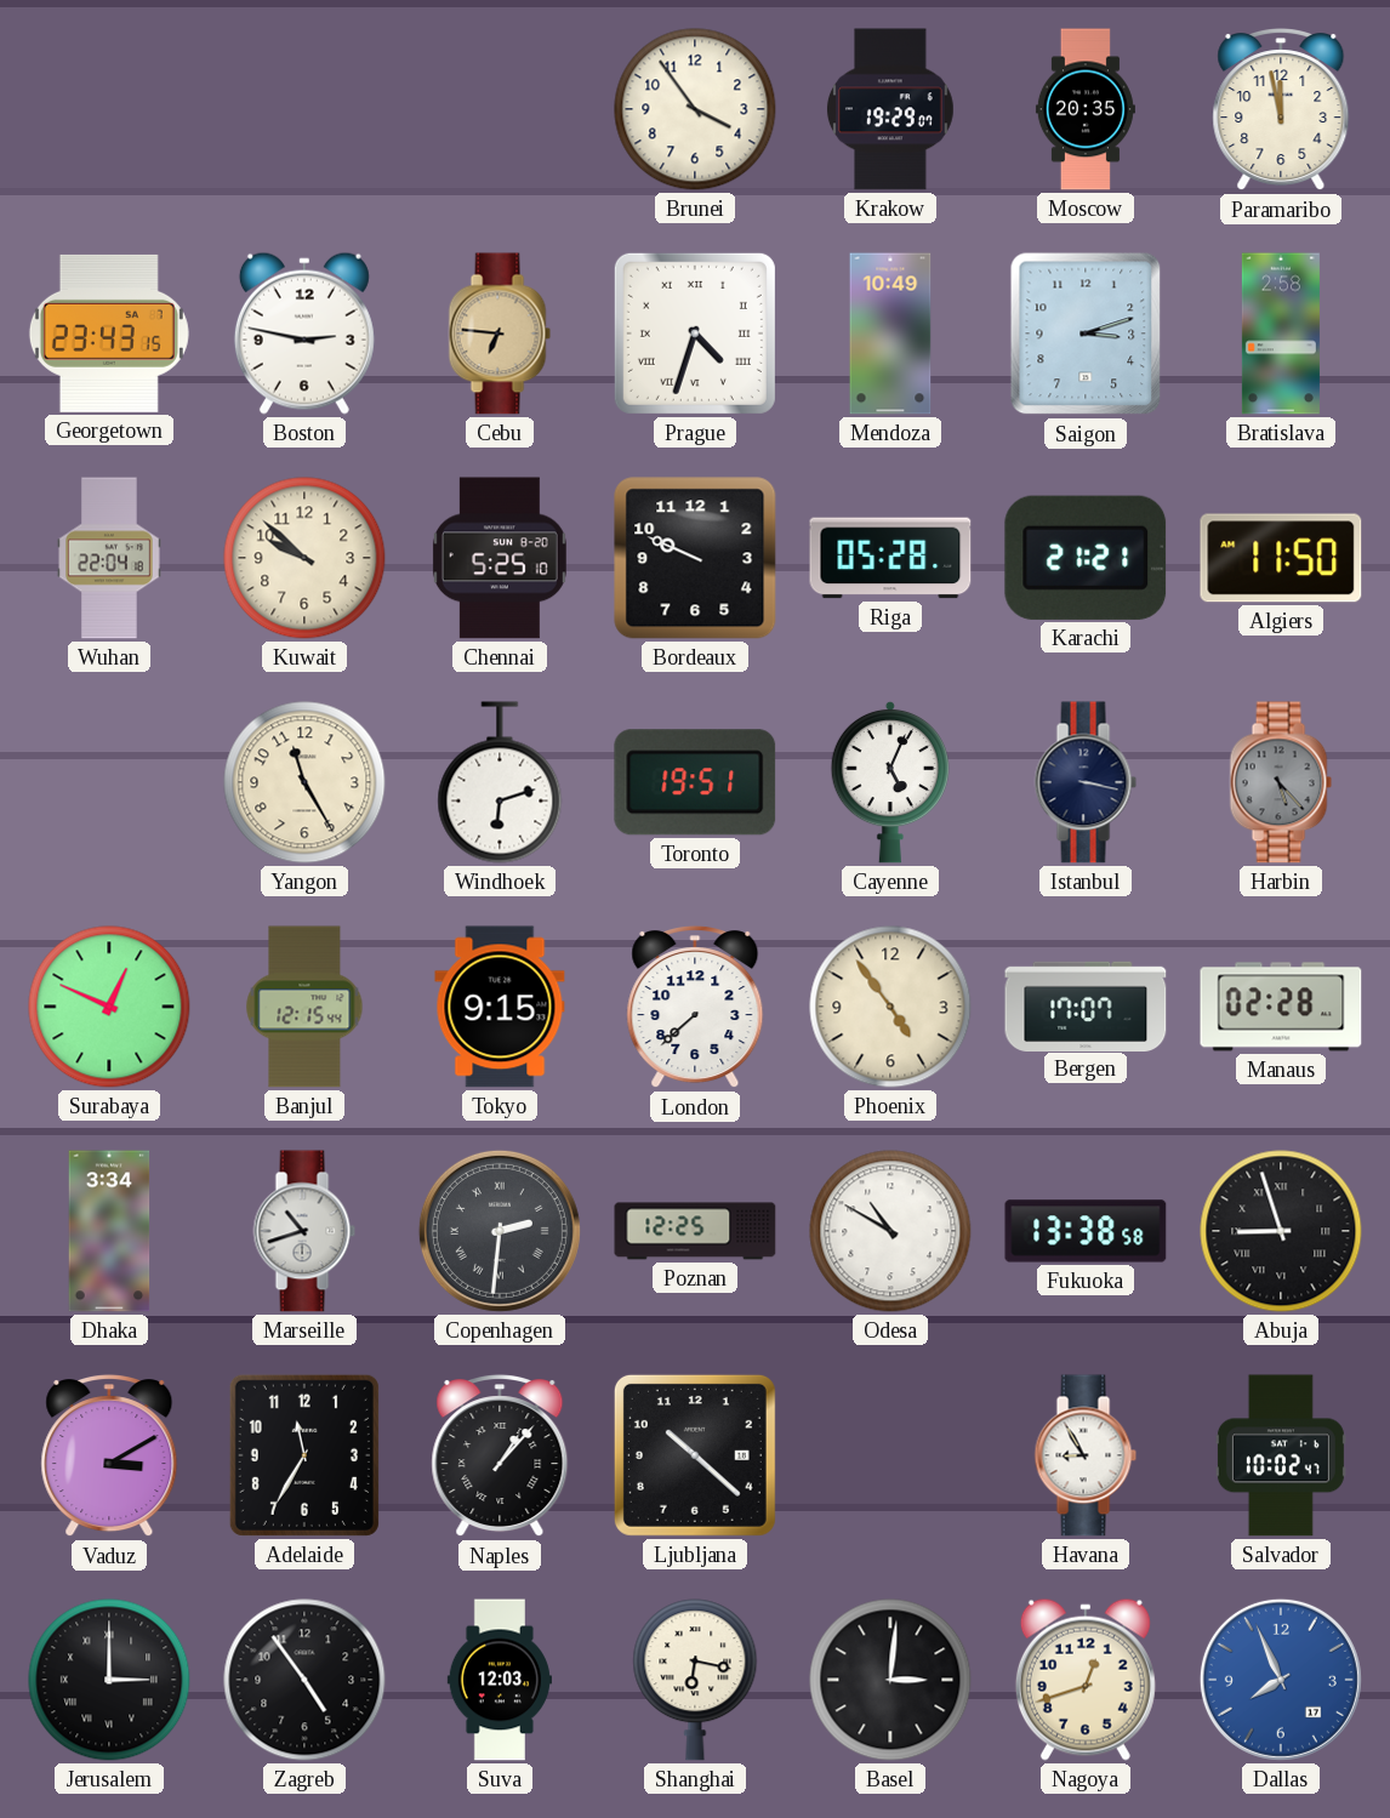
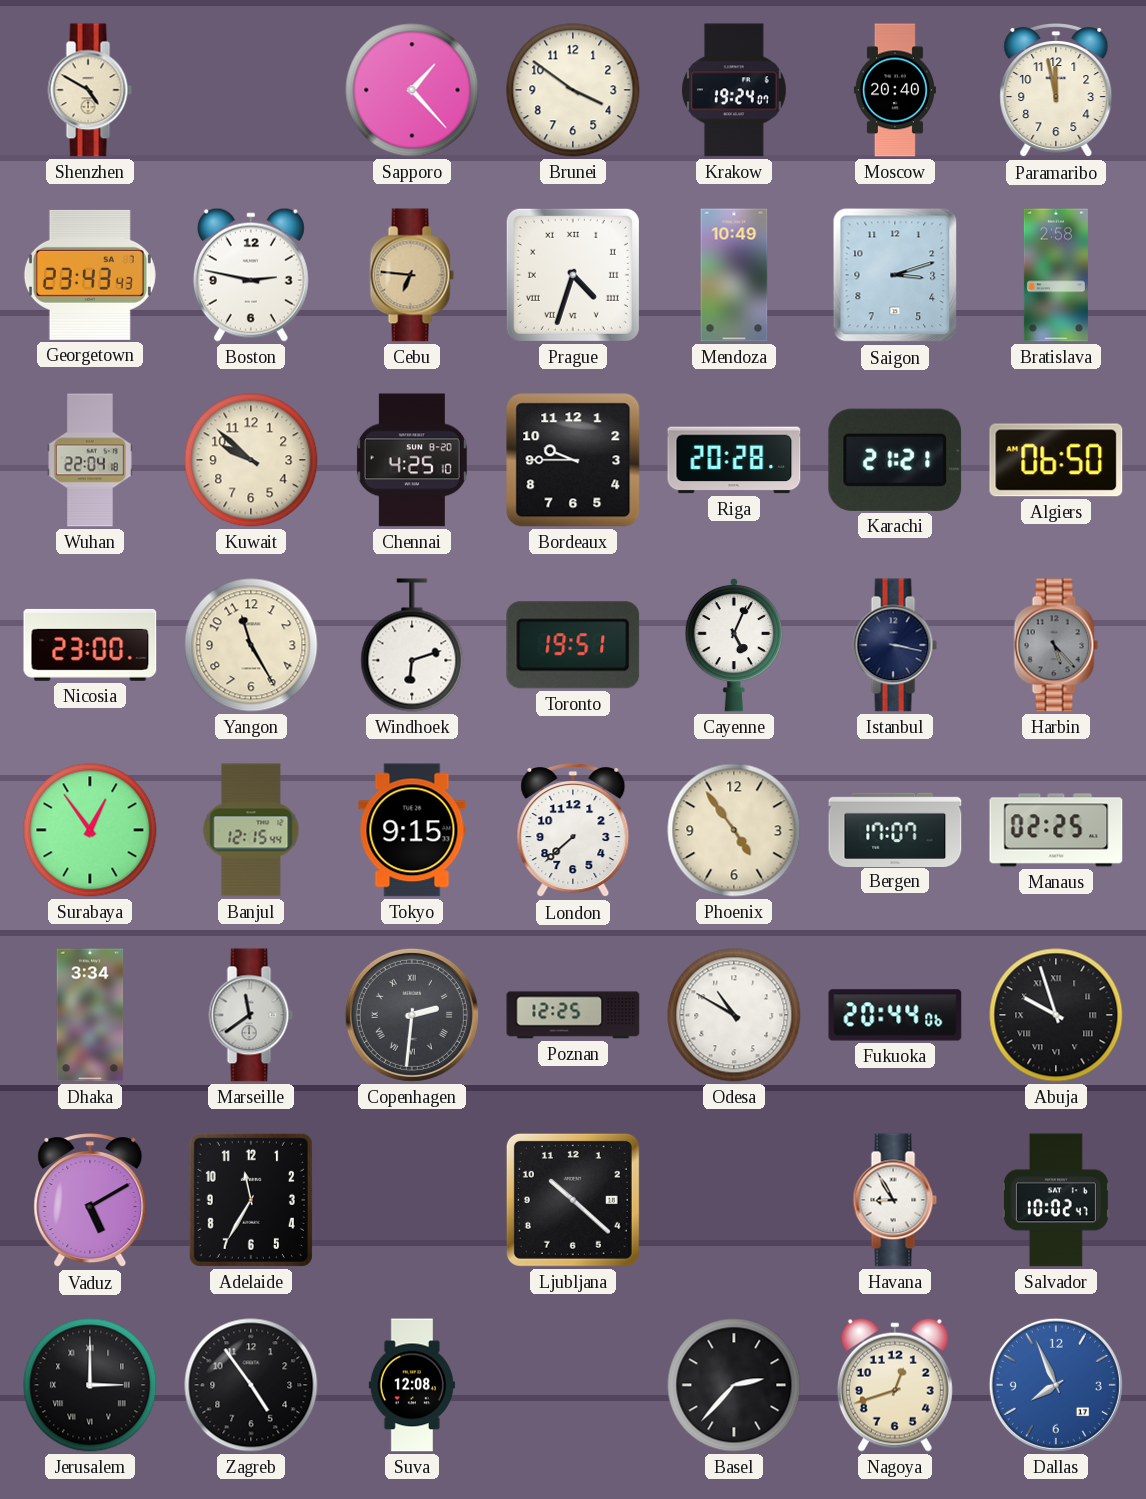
Shenzhen: none -> 4:50
Sapporo: none -> 1:23
Brunei: 3:54 -> 3:51
Krakow: 19:29 -> 19:24
Moscow: 20:35 -> 20:40
Georgetown: 23:43:15 -> 23:43:43
Chennai: 5:25 -> 4:25
Bordeaux: 9:49 -> 9:45
Riga: 05:28 -> 20:28
Algiers: 11:50 -> 06:50
Nicosia: none -> 23:00
Surabaya: 12:49 -> 12:54
Manaus: 02:28 -> 02:25
Marseille: 10:42 -> 11:39
Fukuoka: 13:38 -> 20:44
Abuja: 8:57 -> 9:57
Vaduz: 3:10 -> 5:10
Naples: 1:07 -> none
Suva: 12:03 -> 12:08
Shanghai: 6:17 -> none
Basel: 3:01 -> 2:37
